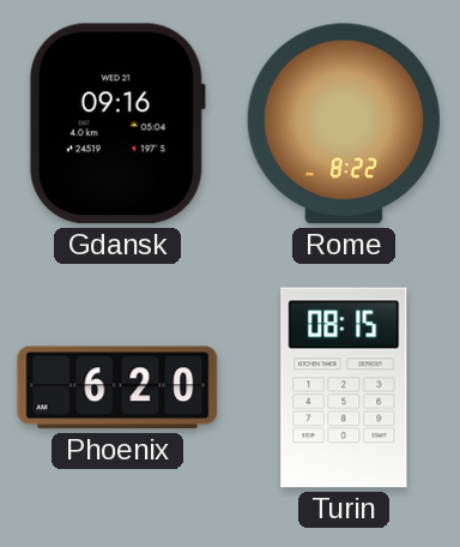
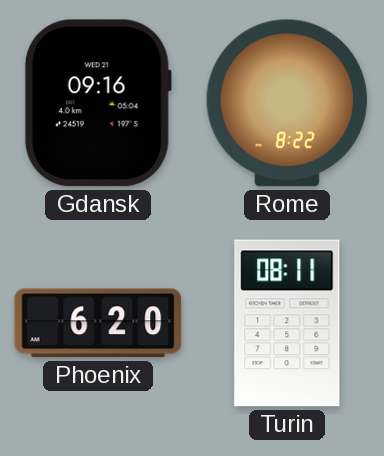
Turin: 08:15 -> 08:11
